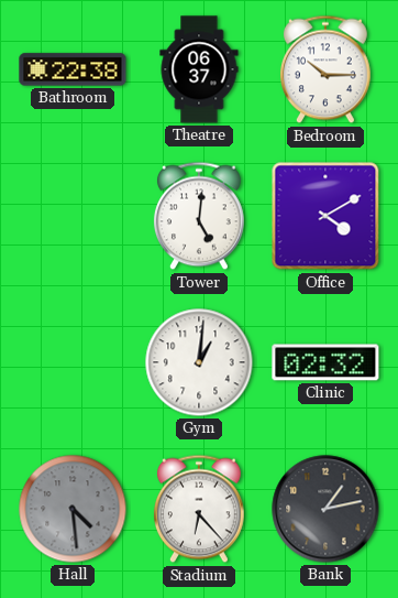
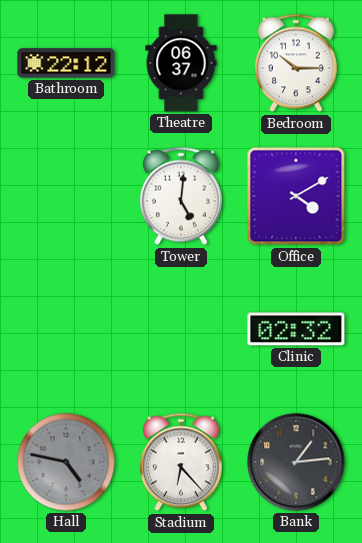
Bathroom: 22:38 -> 22:12
Gym: 1:01 -> none
Hall: 4:29 -> 4:47
Bank: 1:13 -> 1:14
